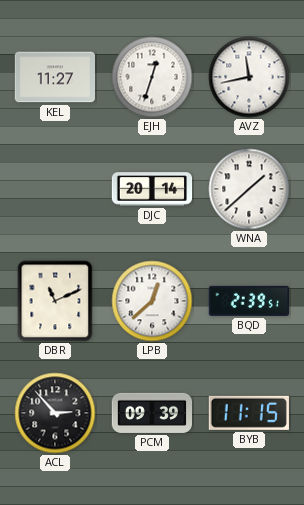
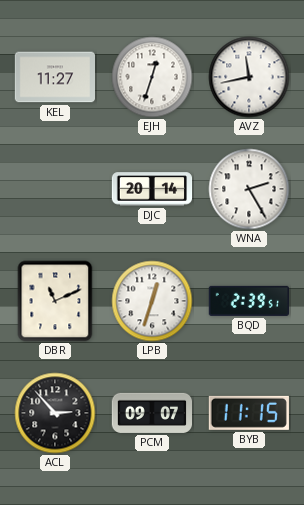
WNA: 1:38 -> 2:25
LPB: 12:38 -> 12:33
PCM: 09:39 -> 09:07
